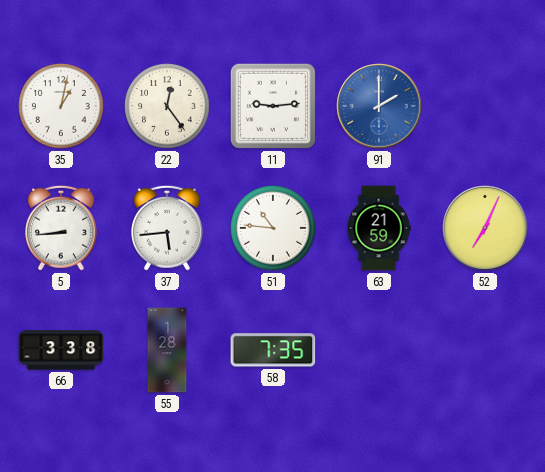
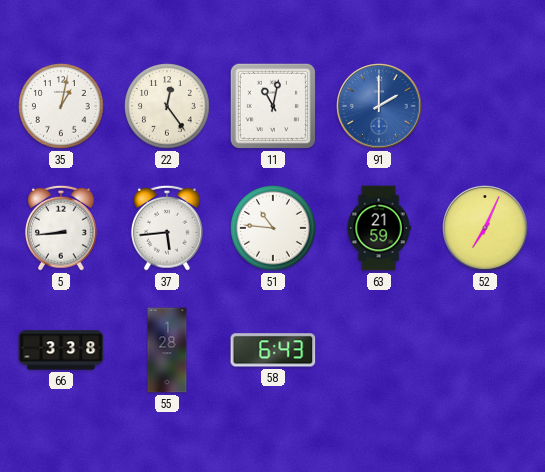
11: 9:14 -> 11:02
58: 7:35 -> 6:43
